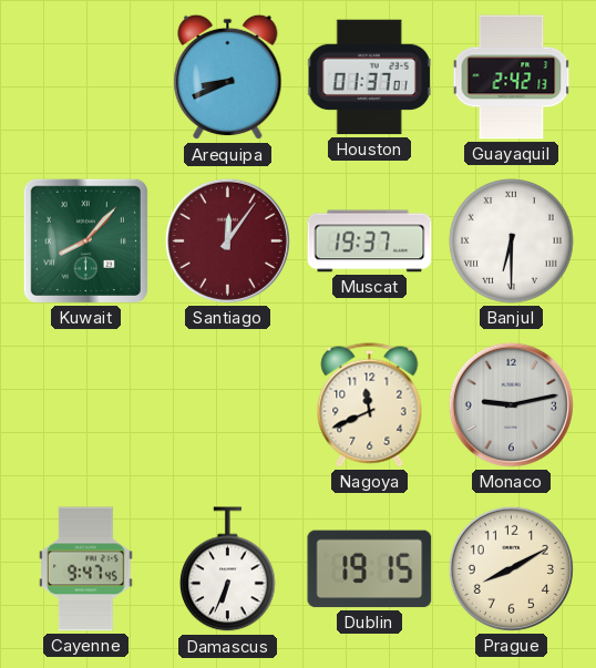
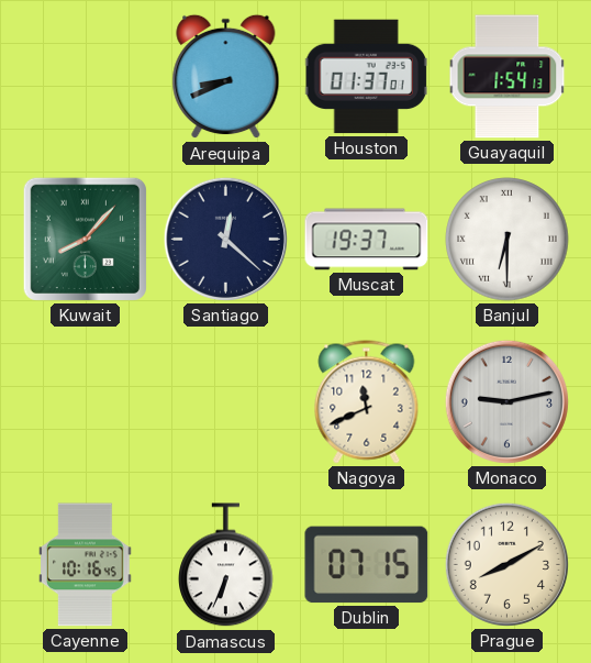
Guayaquil: 2:42 -> 1:54
Santiago: 12:06 -> 12:22
Santiago dial: burgundy -> navy
Cayenne: 9:47 -> 10:16
Dublin: 19:15 -> 07:15
